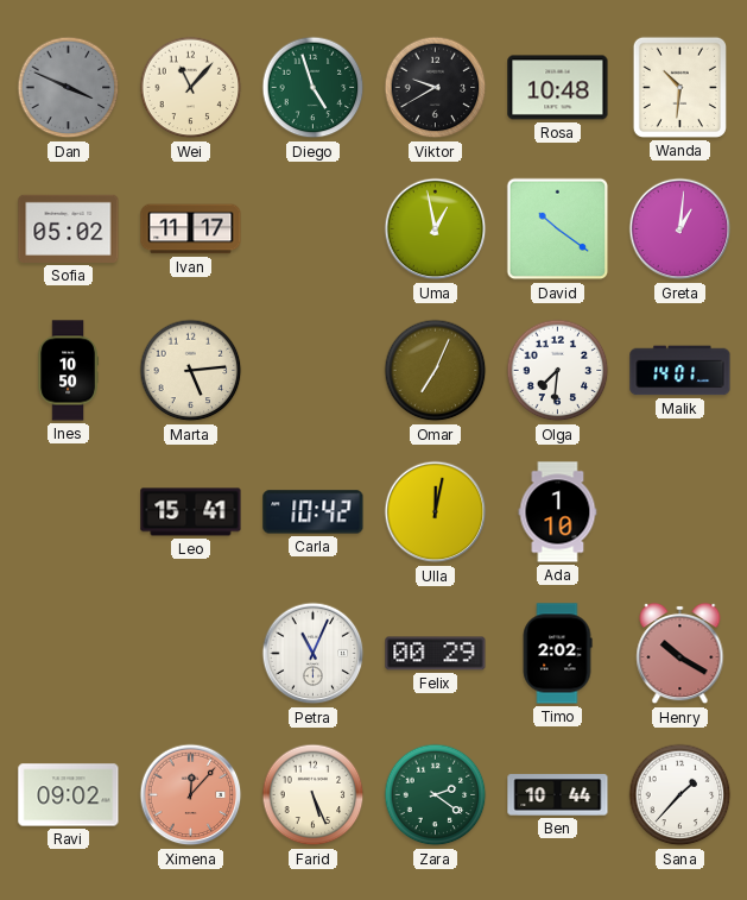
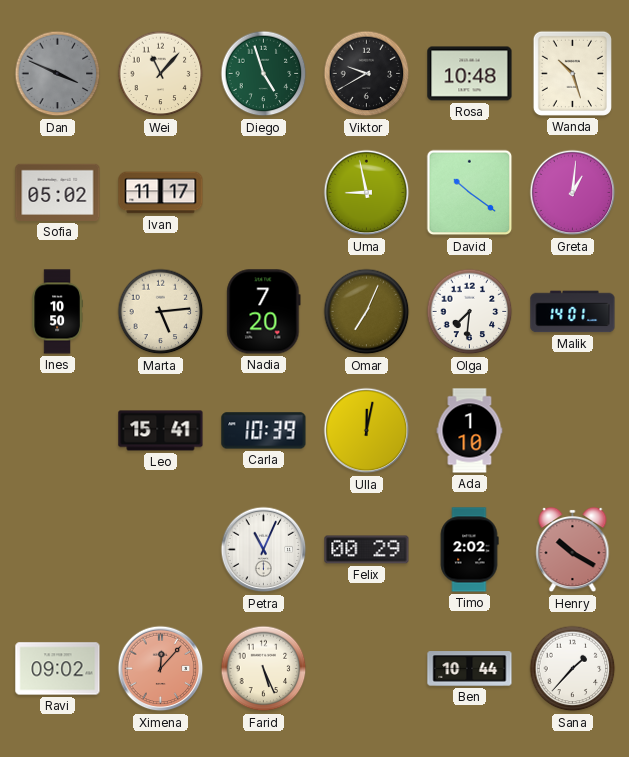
Wanda: 10:31 -> 10:27
Uma: 12:58 -> 8:58
Nadia: none -> 7:20
Carla: 10:42 -> 10:39
Zara: 2:21 -> none
